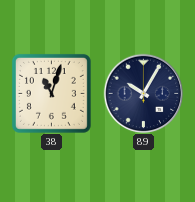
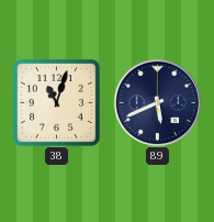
89: 10:05 -> 5:41
